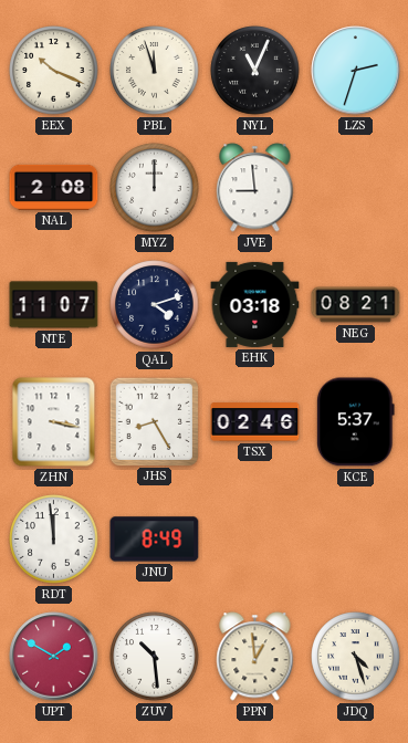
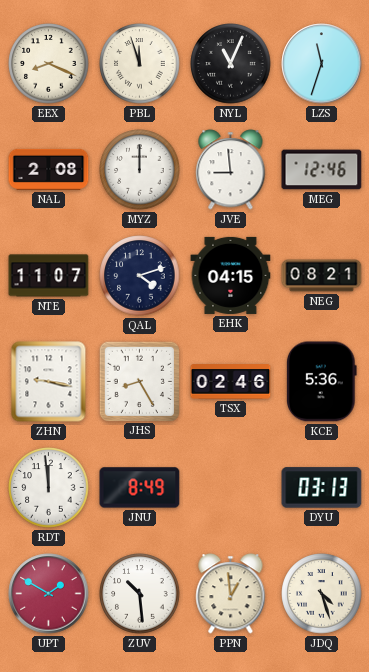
EEX: 10:19 -> 8:19
LZS: 2:33 -> 11:33
MEG: none -> 12:46
EHK: 03:18 -> 04:15
ZHN: 3:17 -> 9:17
KCE: 5:37 -> 5:36
DYU: none -> 03:13
